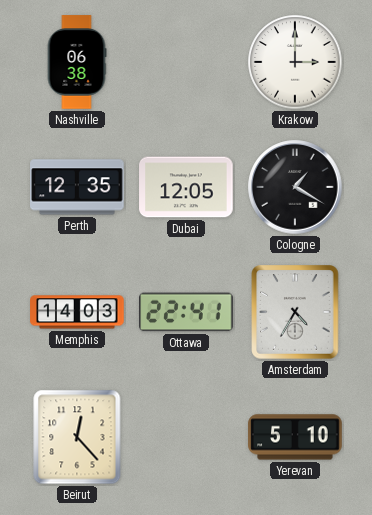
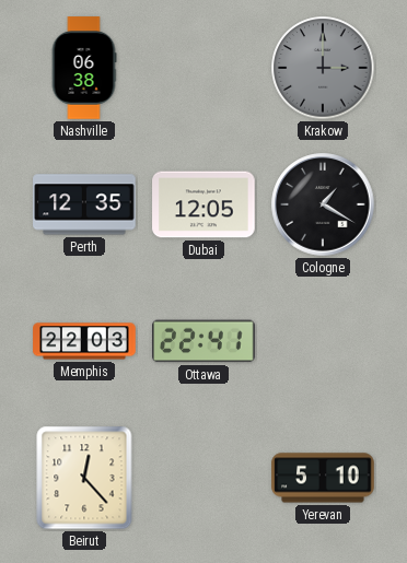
Krakow dial: white -> grey
Memphis: 14:03 -> 22:03
Amsterdam: 4:35 -> none
